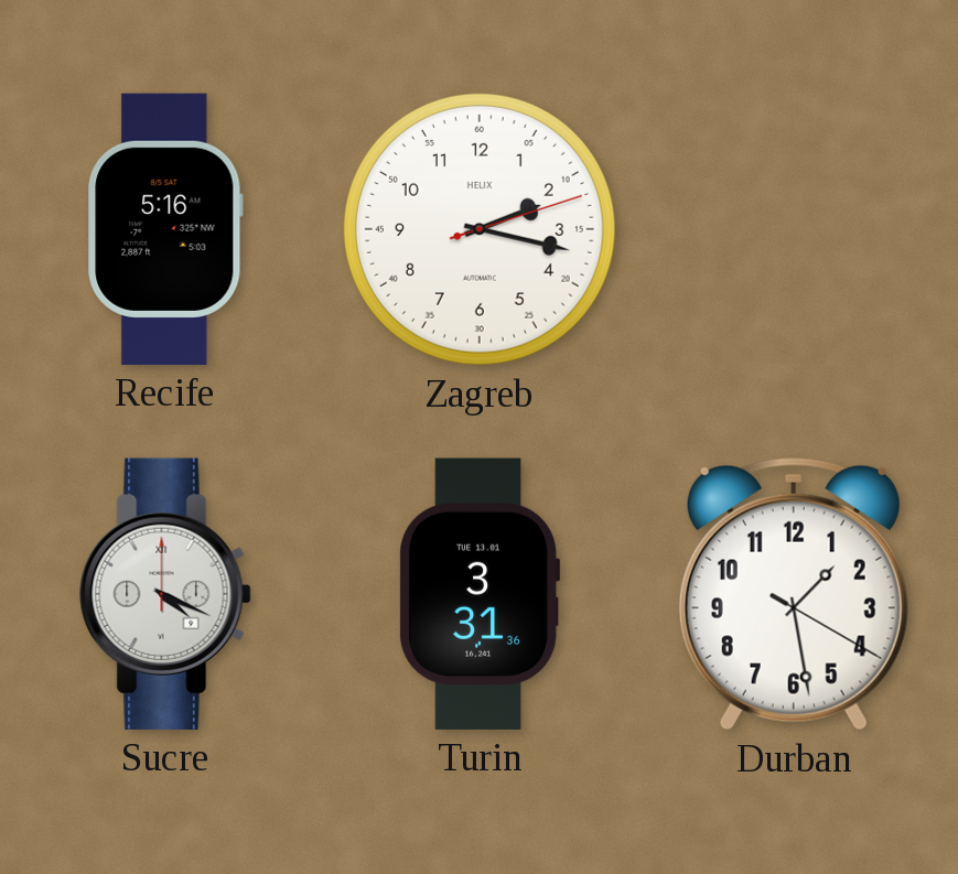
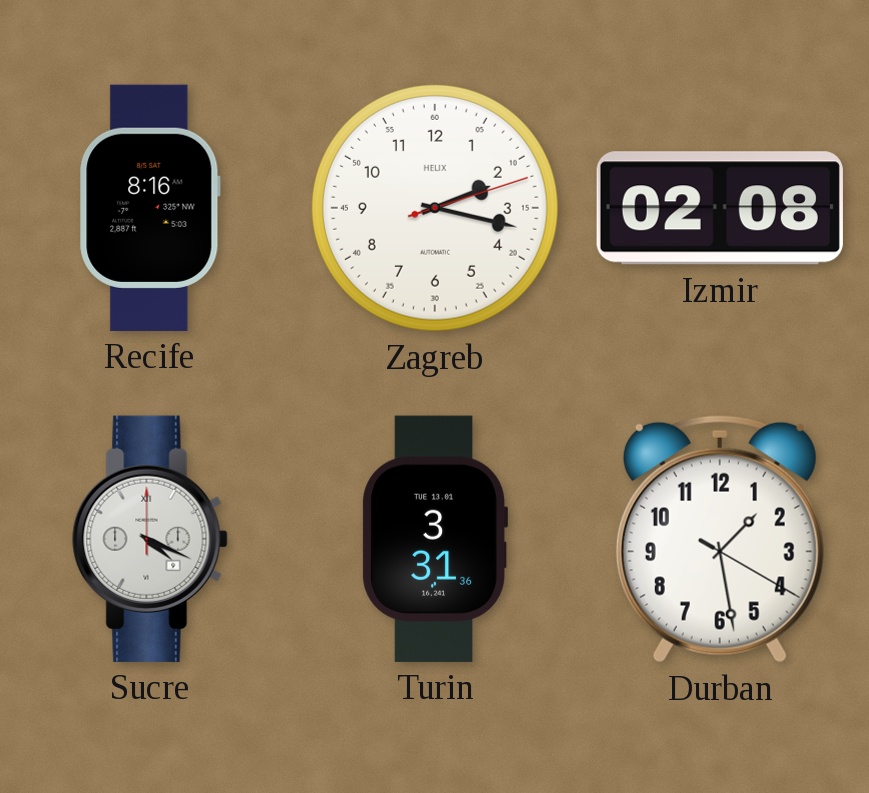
Recife: 5:16 -> 8:16
Izmir: none -> 02:08
